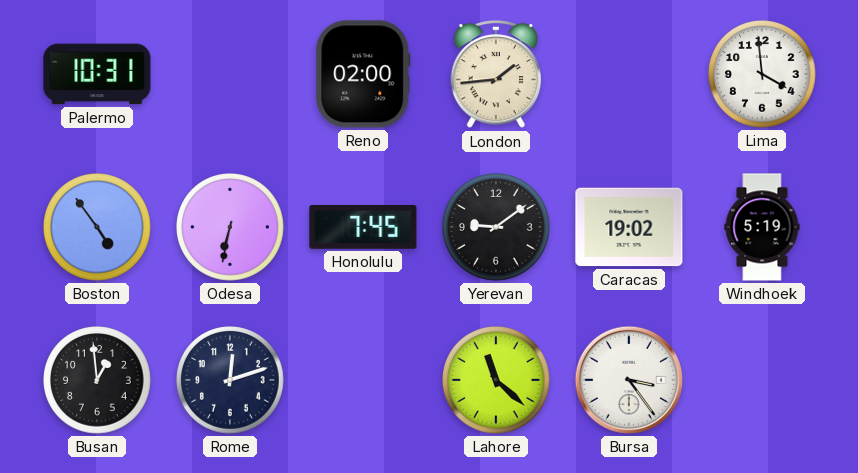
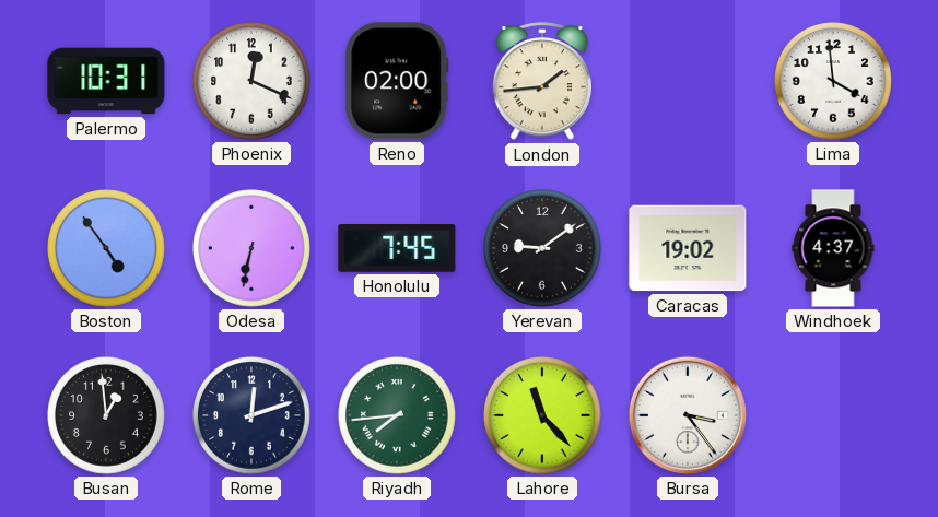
Phoenix: none -> 12:19
Windhoek: 5:19 -> 4:37
Riyadh: none -> 7:44
Lahore: 11:22 -> 11:23
